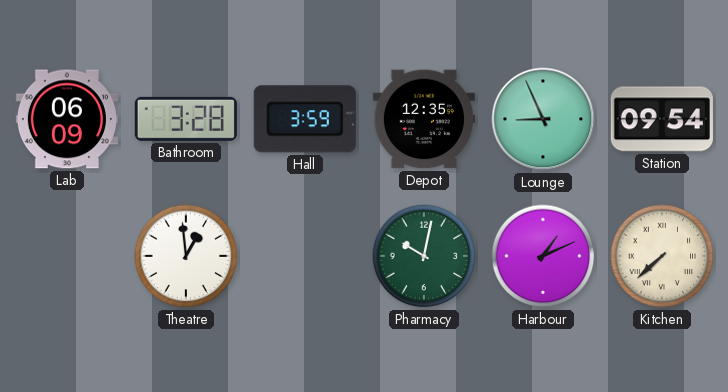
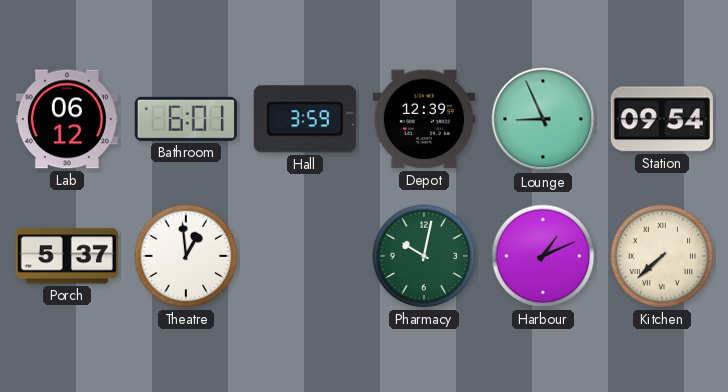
Lab: 06:09 -> 06:12
Bathroom: 3:28 -> 6:01
Depot: 12:35 -> 12:39
Porch: none -> 5:37
